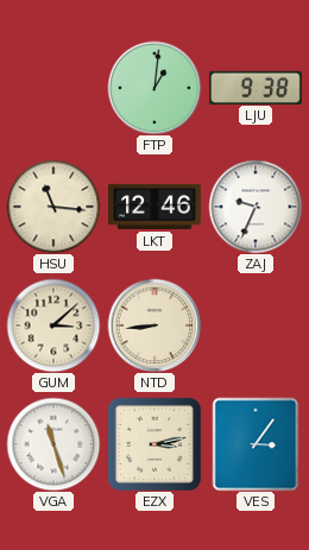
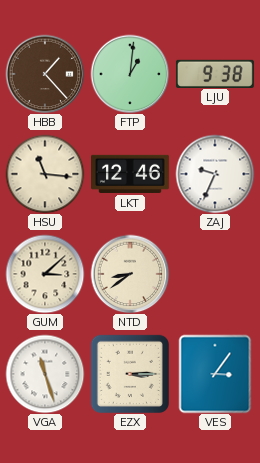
HBB: none -> 1:23
NTD: 8:44 -> 8:39
EZX: 3:13 -> 3:15
